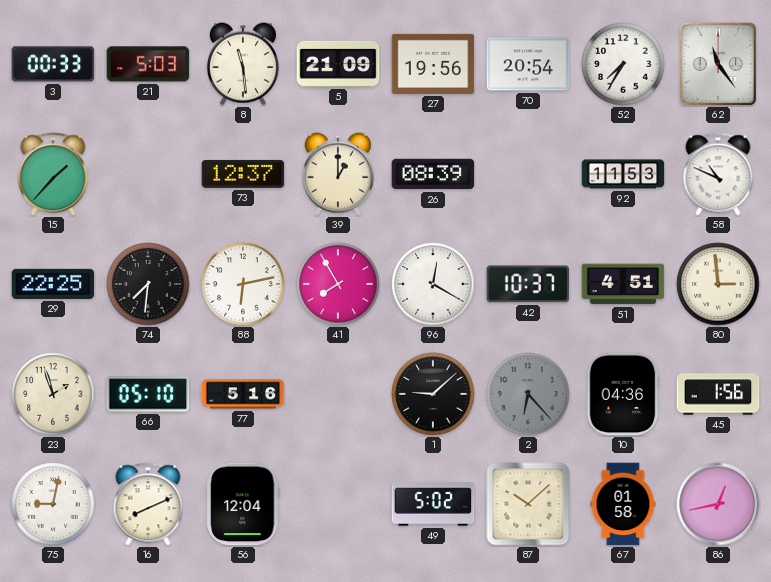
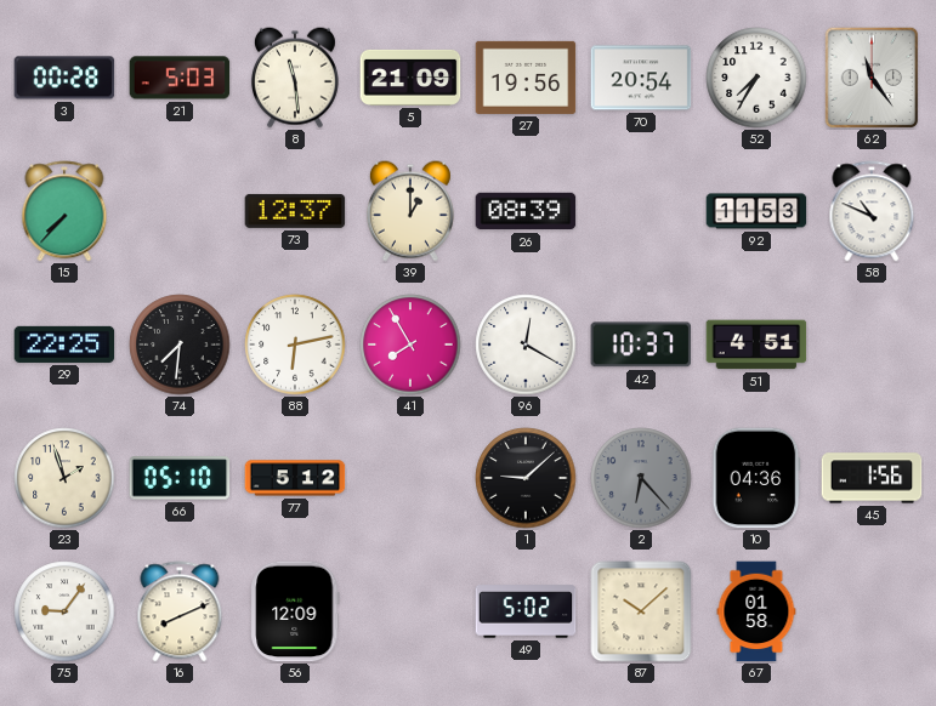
3: 00:33 -> 00:28
15: 1:37 -> 7:37
80: 2:59 -> none
77: 5:16 -> 5:12
75: 9:02 -> 9:06
56: 12:04 -> 12:09
86: 12:43 -> none
